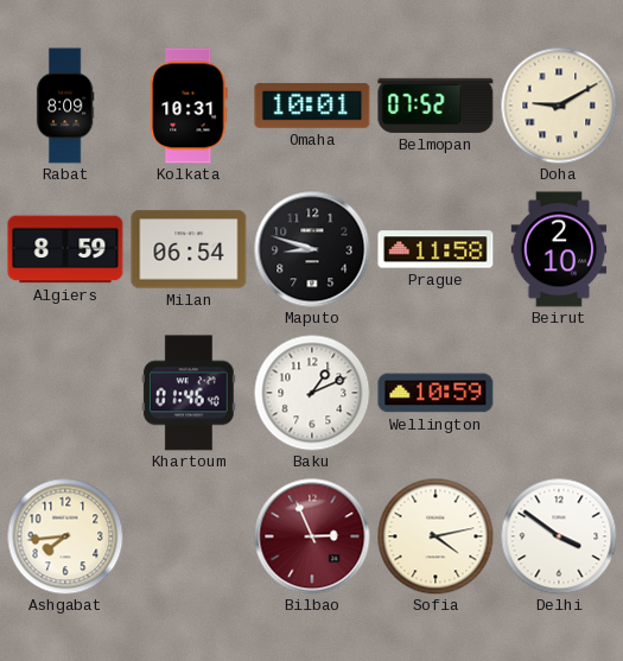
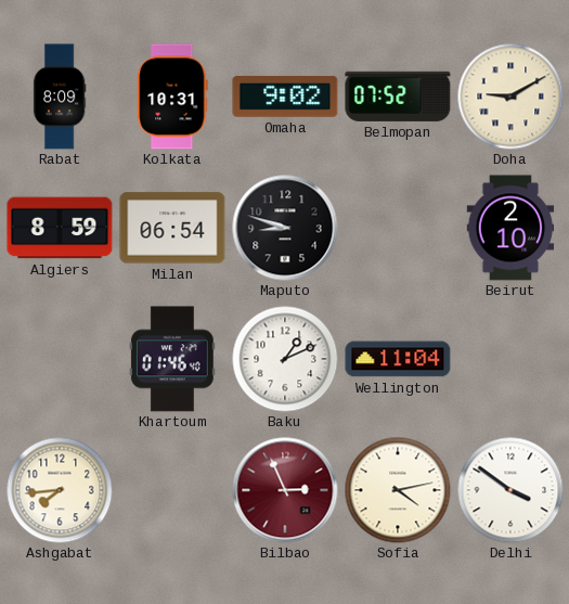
Omaha: 10:01 -> 9:02
Prague: 11:58 -> none
Wellington: 10:59 -> 11:04
